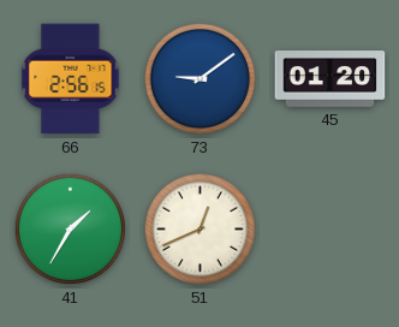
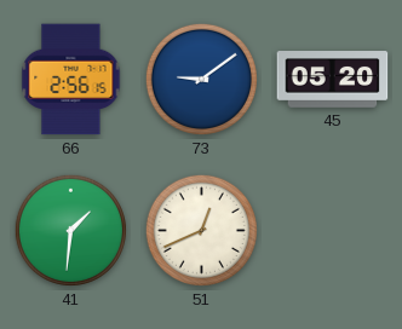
45: 01:20 -> 05:20
41: 1:35 -> 1:31
